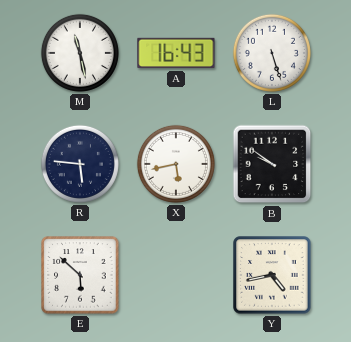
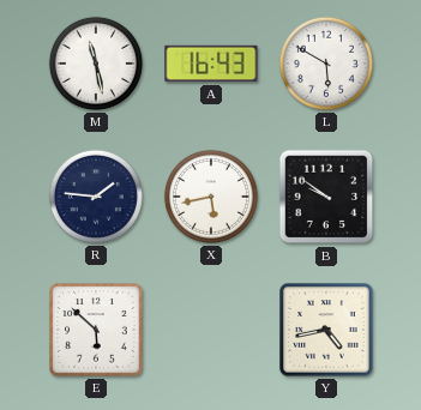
L: 5:27 -> 5:50
R: 5:46 -> 1:46
